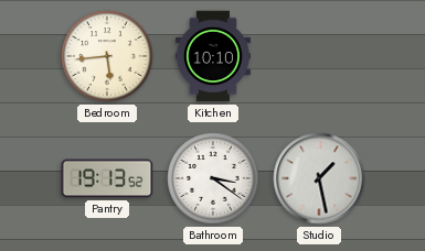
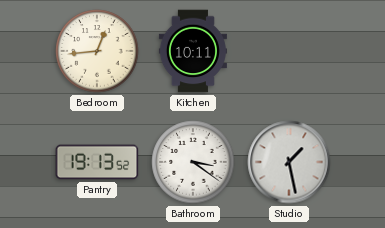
Bedroom: 5:44 -> 12:44
Kitchen: 10:10 -> 10:11
